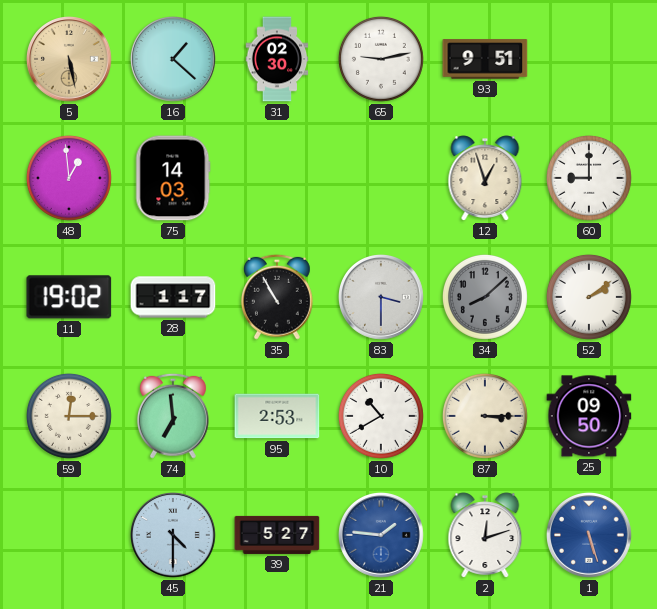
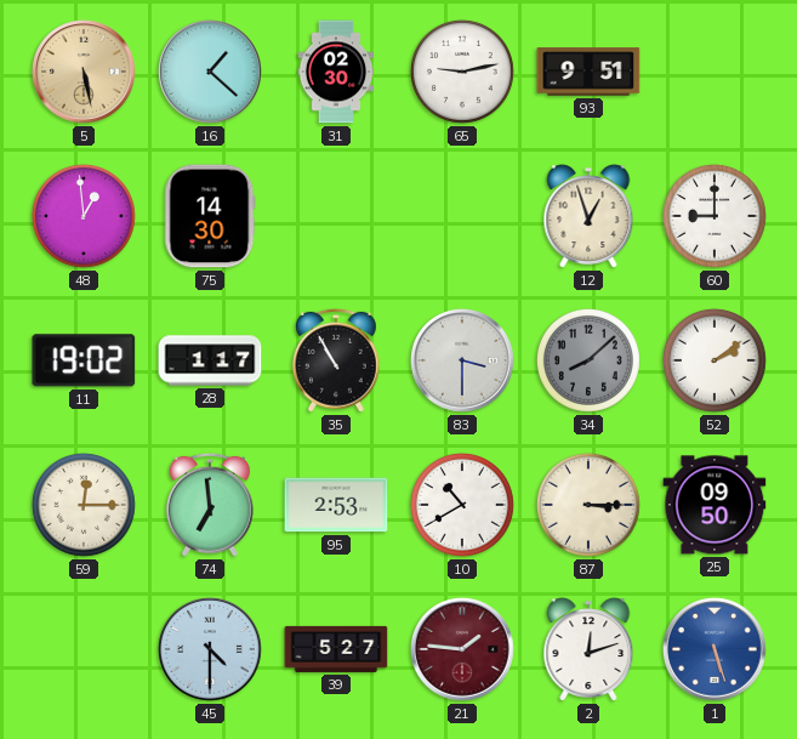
75: 14:03 -> 14:30
21 dial: blue -> burgundy
